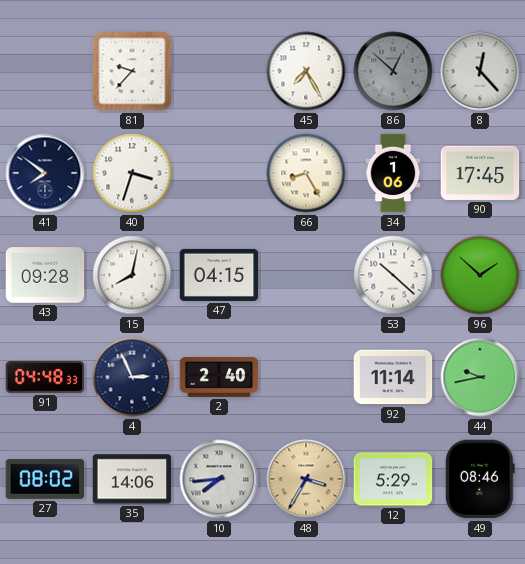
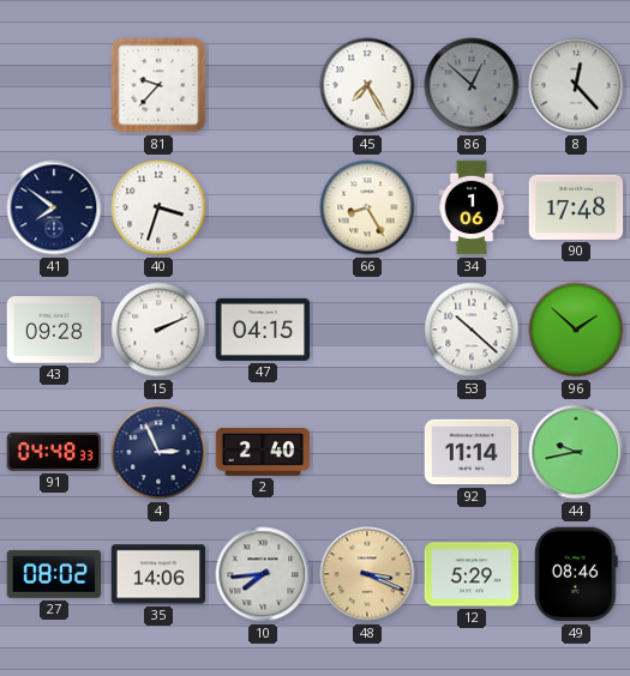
90: 17:45 -> 17:48
15: 8:02 -> 2:11
48: 3:35 -> 3:19
